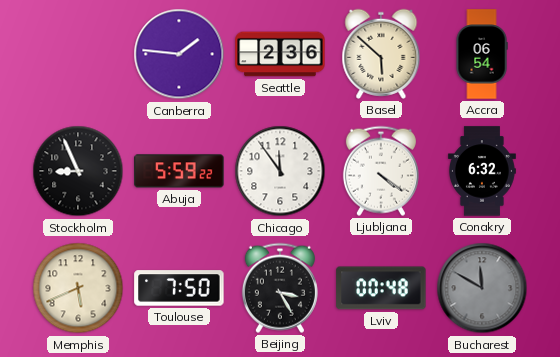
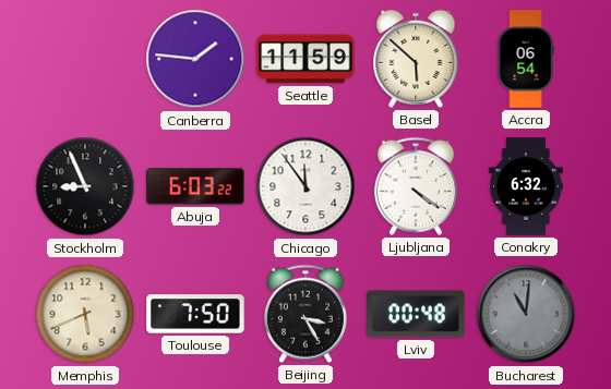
Seattle: 2:36 -> 11:59
Abuja: 5:59 -> 6:03
Bucharest: 11:50 -> 11:01
